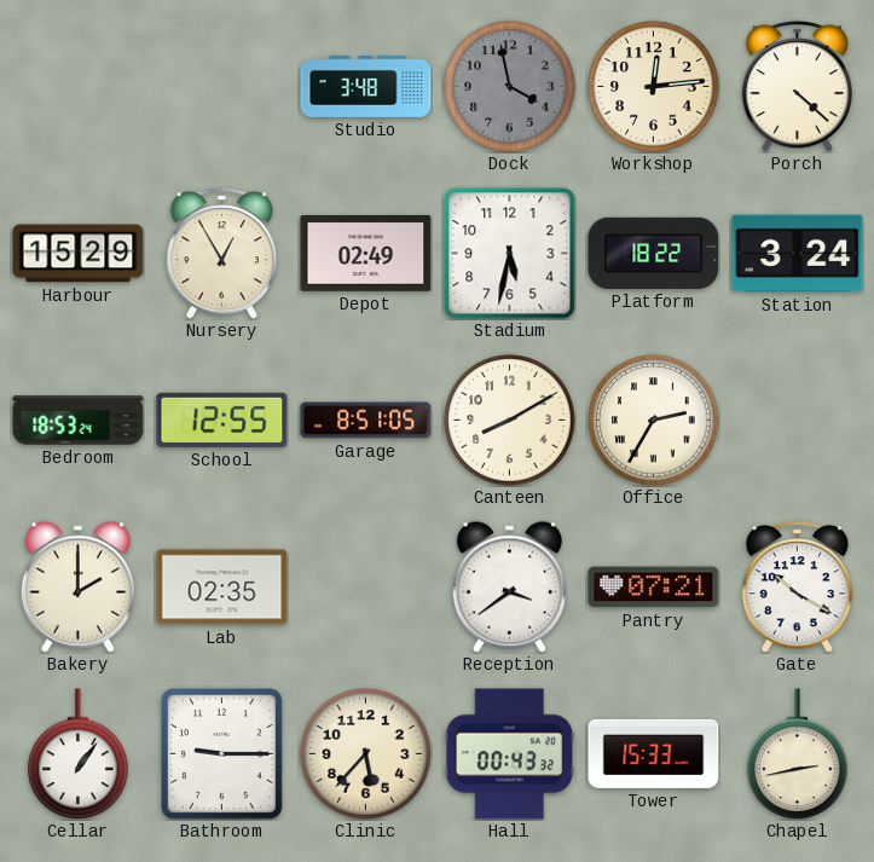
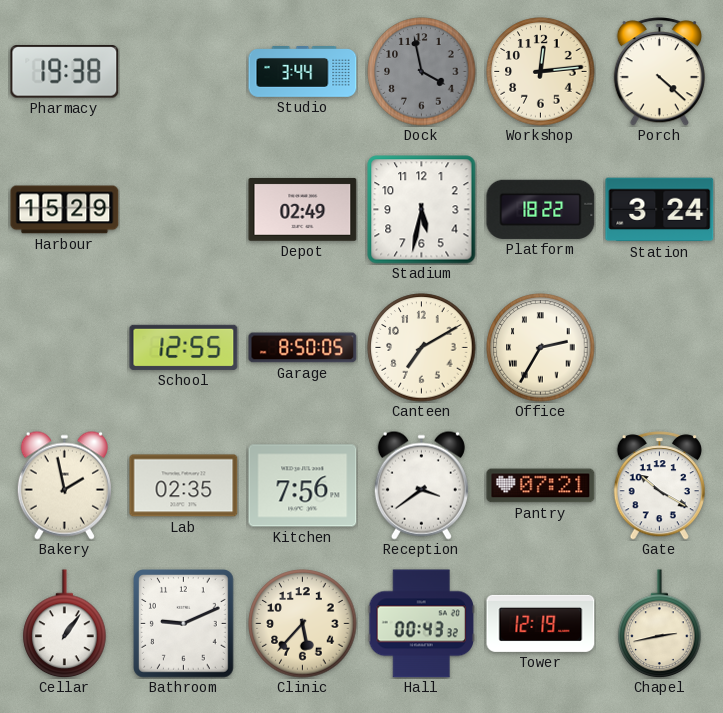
Pharmacy: none -> 19:38
Studio: 3:48 -> 3:44
Nursery: 12:55 -> none
Bedroom: 18:53 -> none
Garage: 8:51 -> 8:50
Canteen: 8:10 -> 7:10
Bakery: 2:00 -> 1:58
Kitchen: none -> 7:56
Bathroom: 9:15 -> 9:11
Tower: 15:33 -> 12:19
